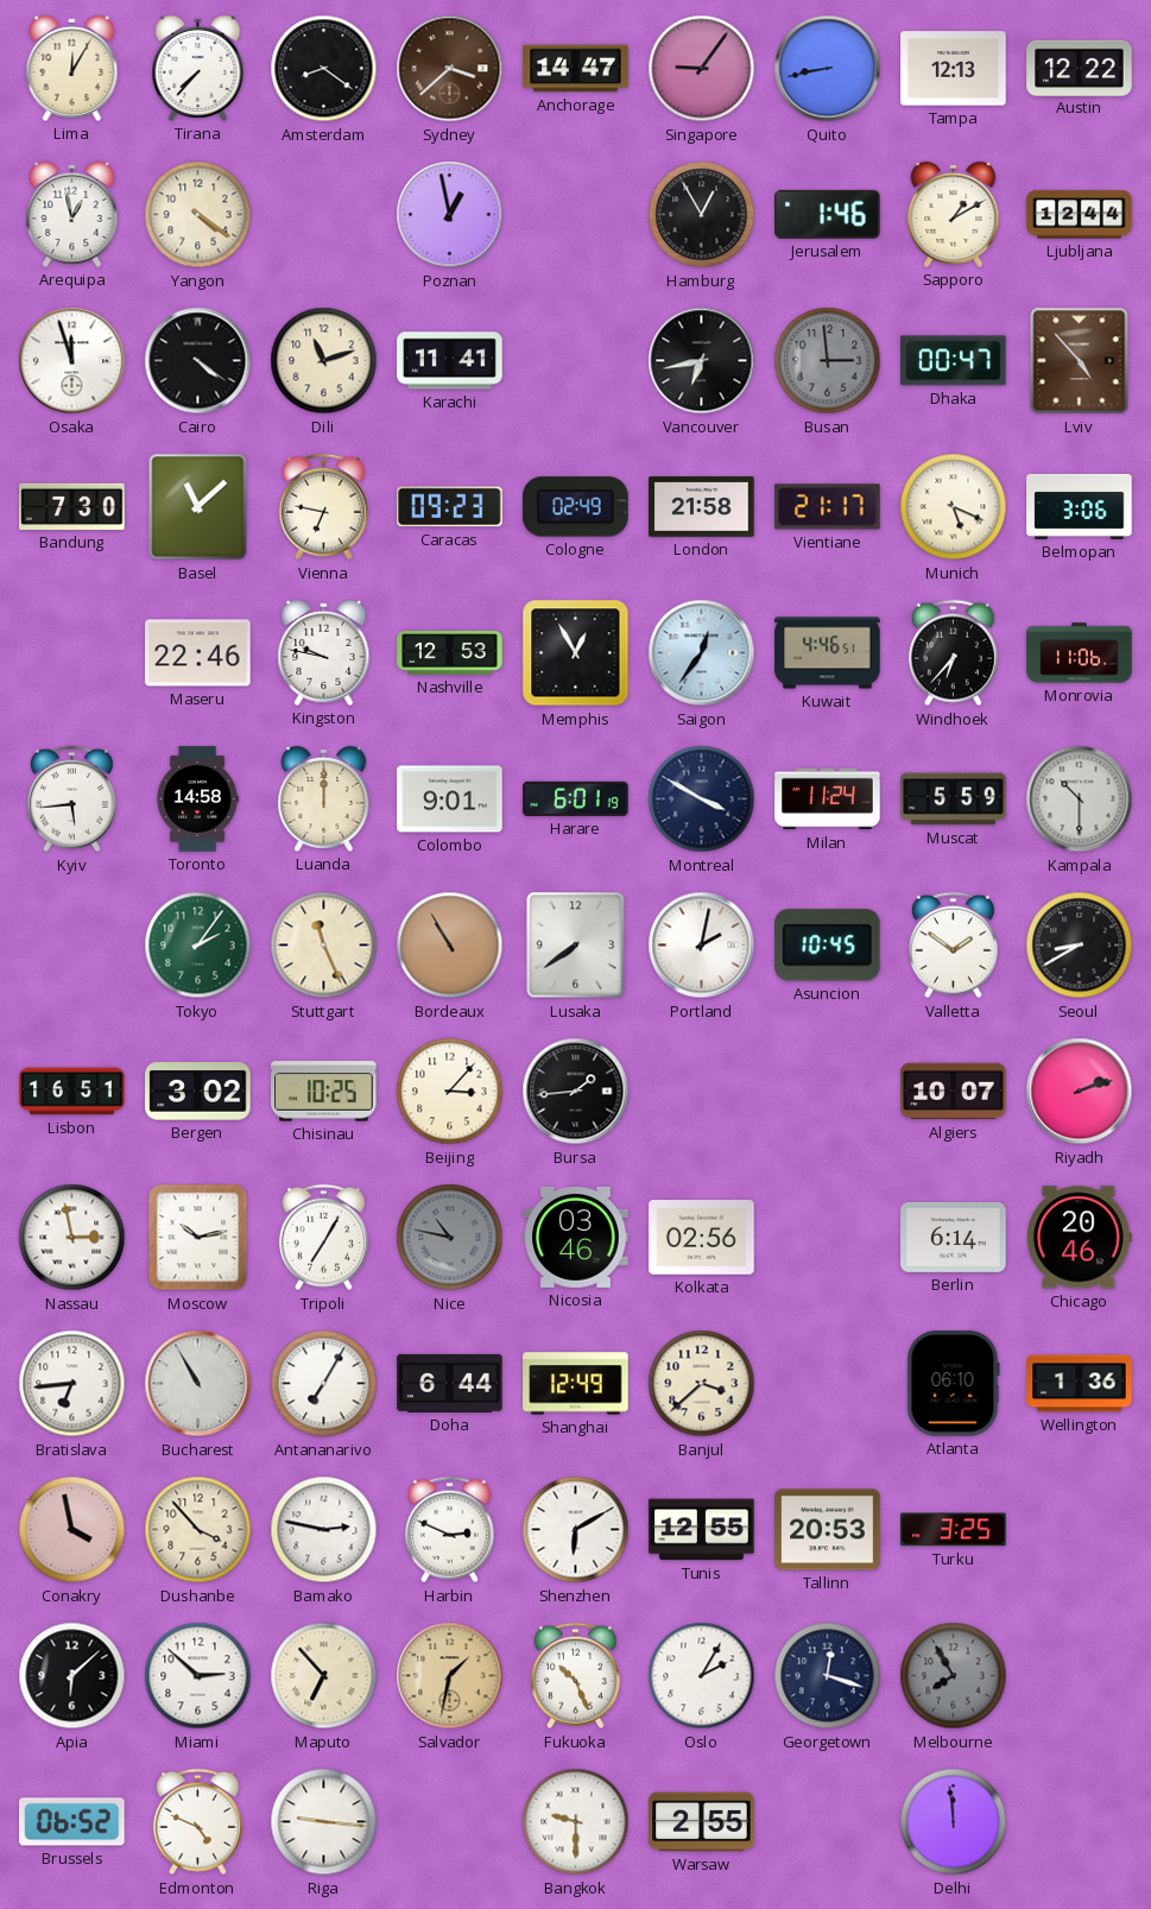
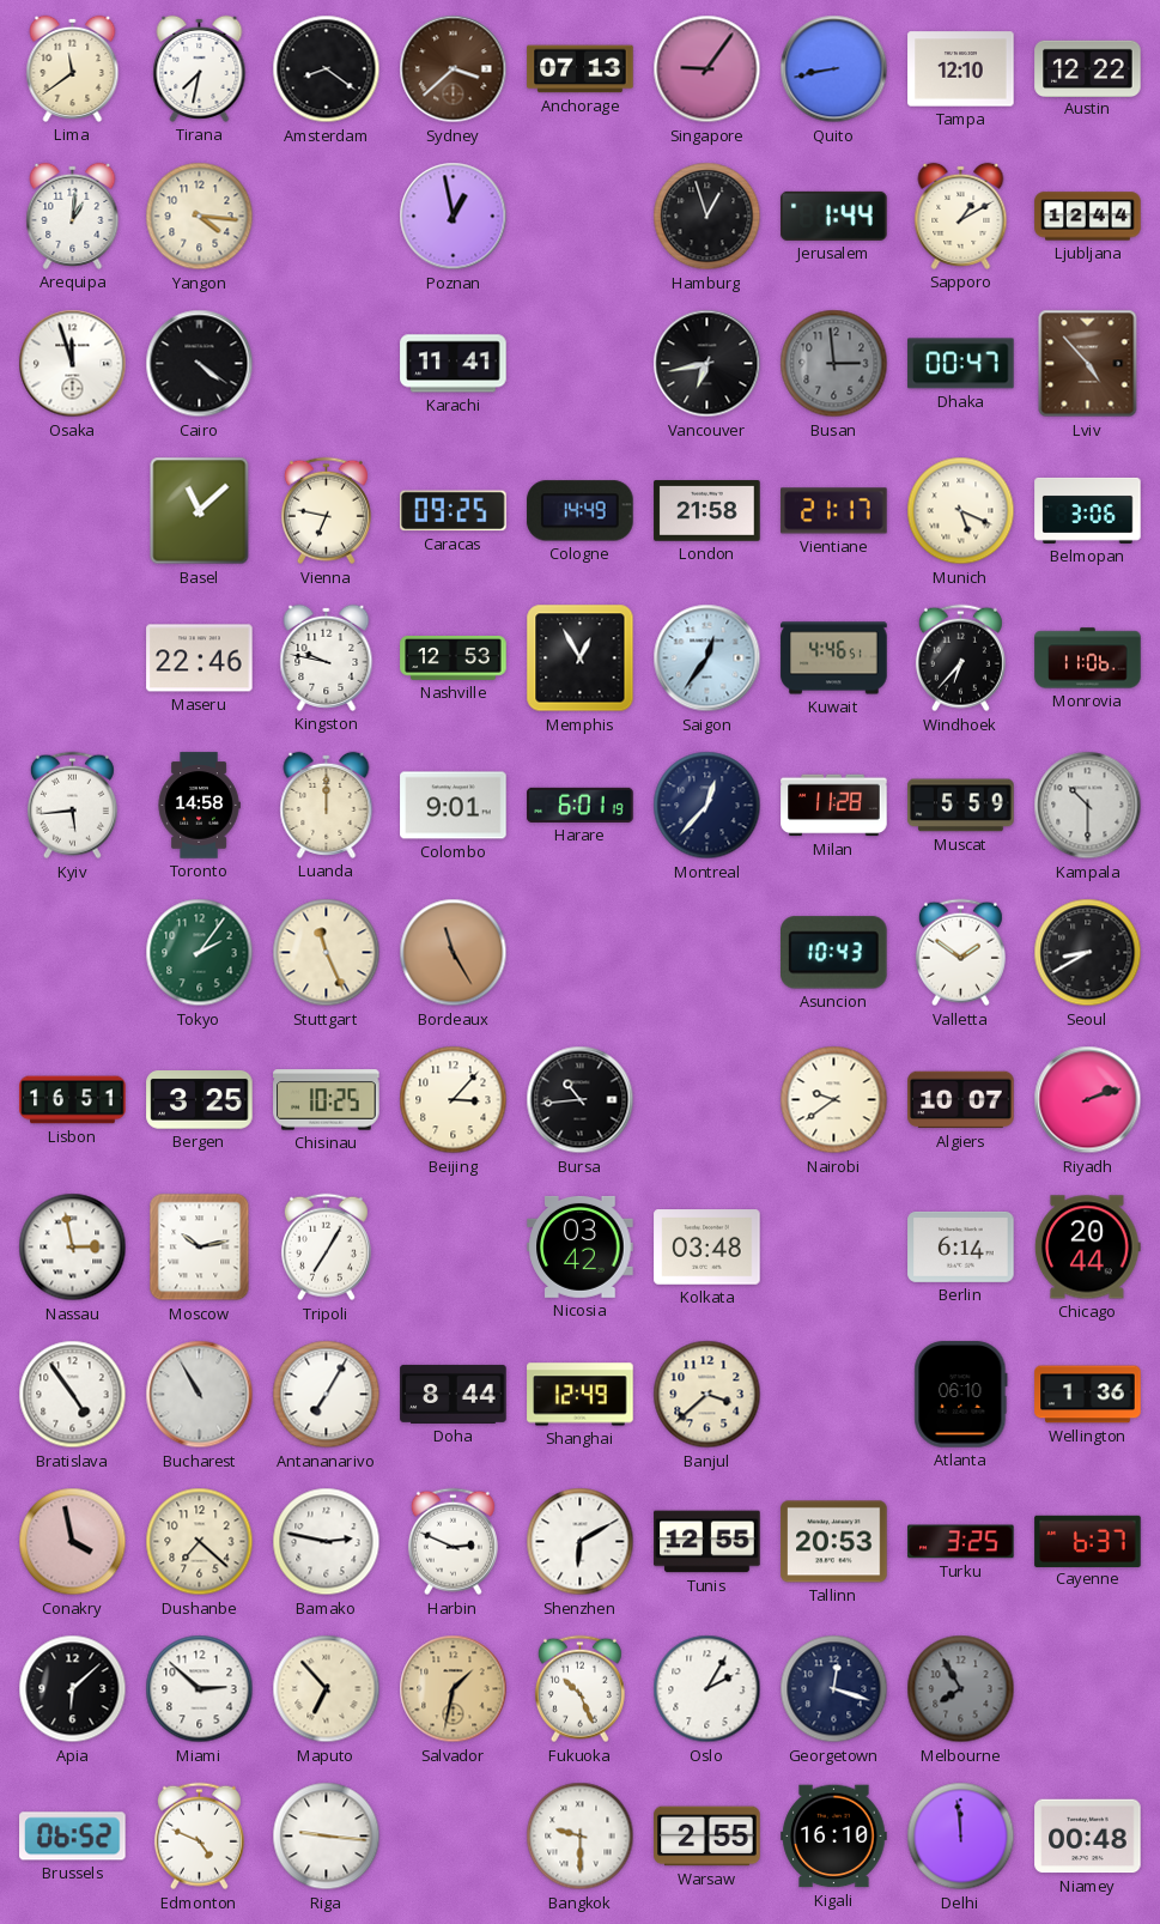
Lima: 12:05 -> 11:39
Tirana: 7:37 -> 7:32
Anchorage: 14:47 -> 07:13
Tampa: 12:13 -> 12:10
Arequipa: 12:58 -> 1:01
Yangon: 4:21 -> 4:16
Hamburg: 12:55 -> 12:57
Jerusalem: 1:46 -> 1:44
Dili: 11:12 -> none
Bandung: 7:30 -> none
Caracas: 09:23 -> 09:25
Cologne: 02:49 -> 14:49
Montreal: 3:50 -> 12:37
Milan: 11:24 -> 11:28
Bordeaux: 10:55 -> 11:25
Lusaka: 7:39 -> none
Portland: 2:02 -> none
Asuncion: 10:45 -> 10:43
Bergen: 3:02 -> 3:25
Bursa: 1:44 -> 10:44
Nairobi: none -> 9:39
Nice: 10:47 -> none
Nicosia: 03:46 -> 03:42
Kolkata: 02:56 -> 03:48
Chicago: 20:46 -> 20:44
Bratislava: 6:44 -> 4:54
Doha: 6:44 -> 8:44
Dushanbe: 3:53 -> 7:22
Cayenne: none -> 6:37
Kigali: none -> 16:10
Niamey: none -> 00:48
